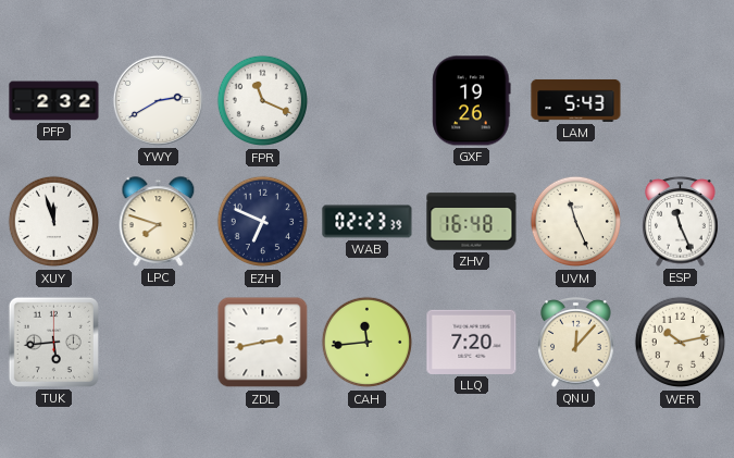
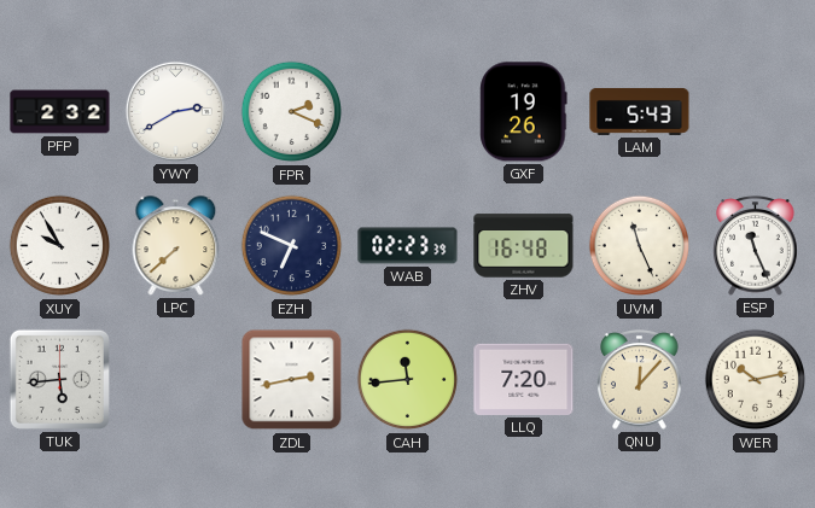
FPR: 11:19 -> 2:19
XUY: 11:57 -> 9:55
LPC: 7:48 -> 7:38
